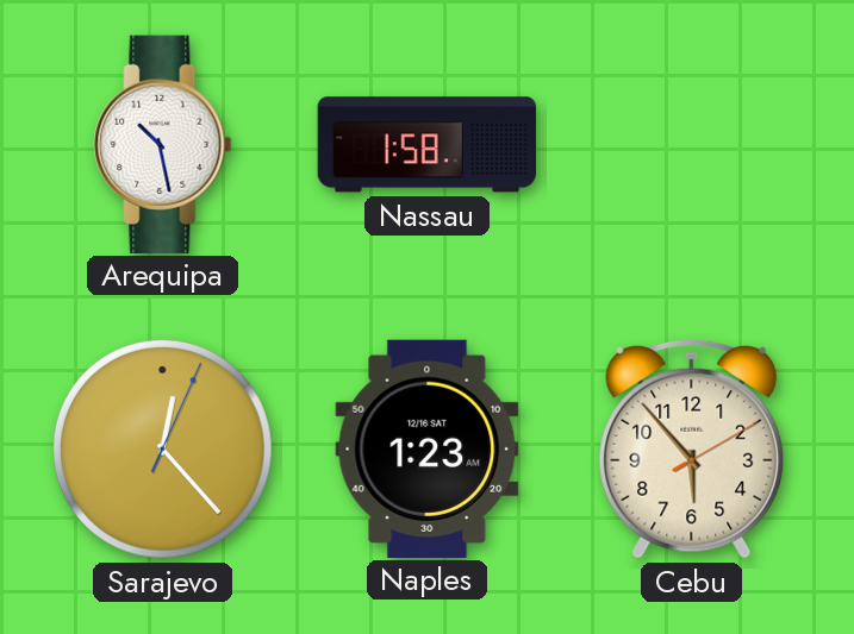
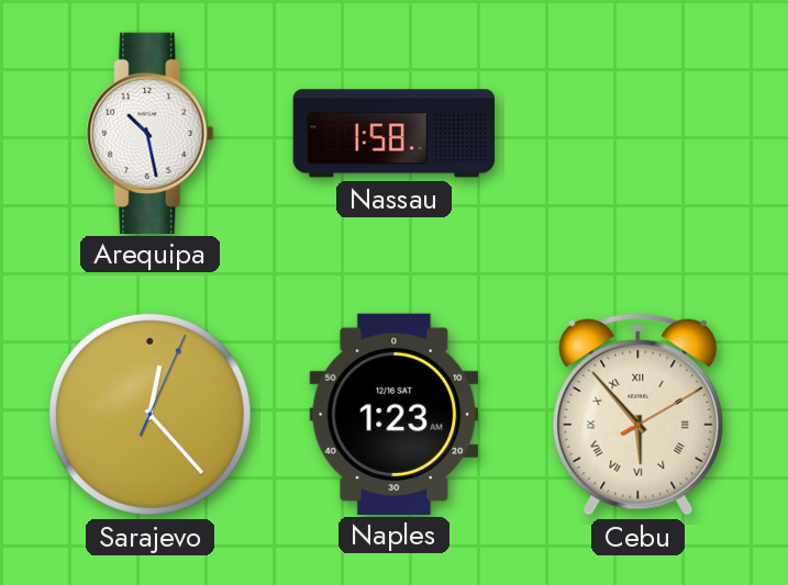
Cebu numerals: Arabic -> Roman
